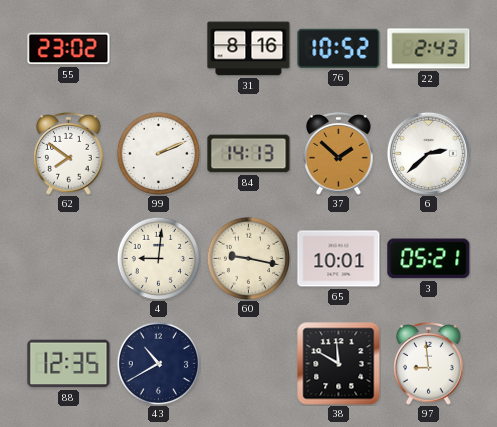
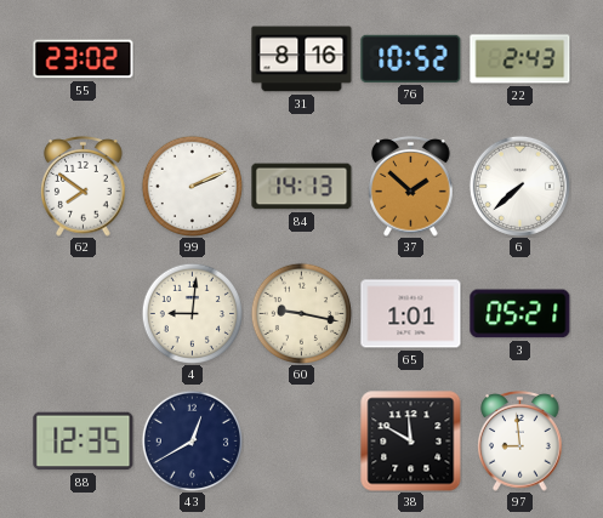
6: 2:38 -> 7:38
65: 10:01 -> 1:01
43: 10:40 -> 12:40
